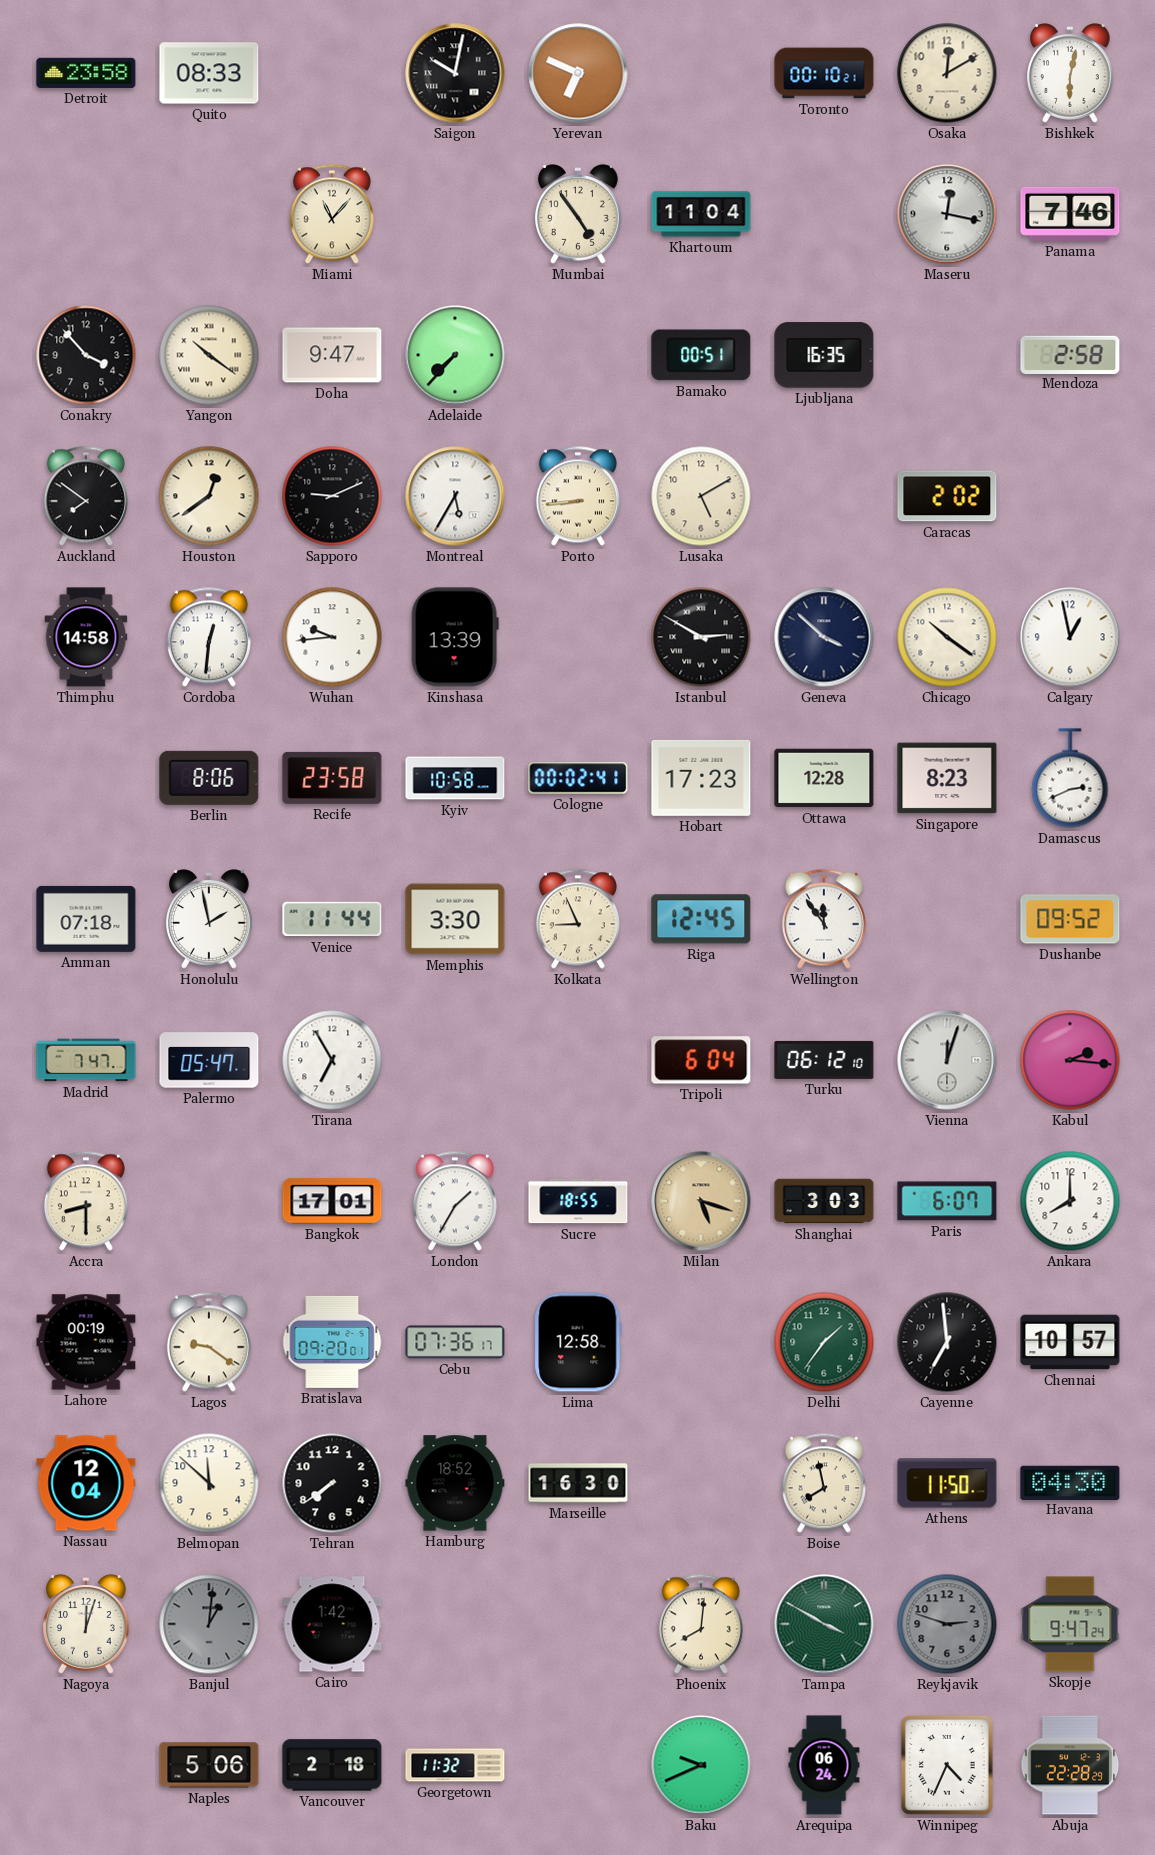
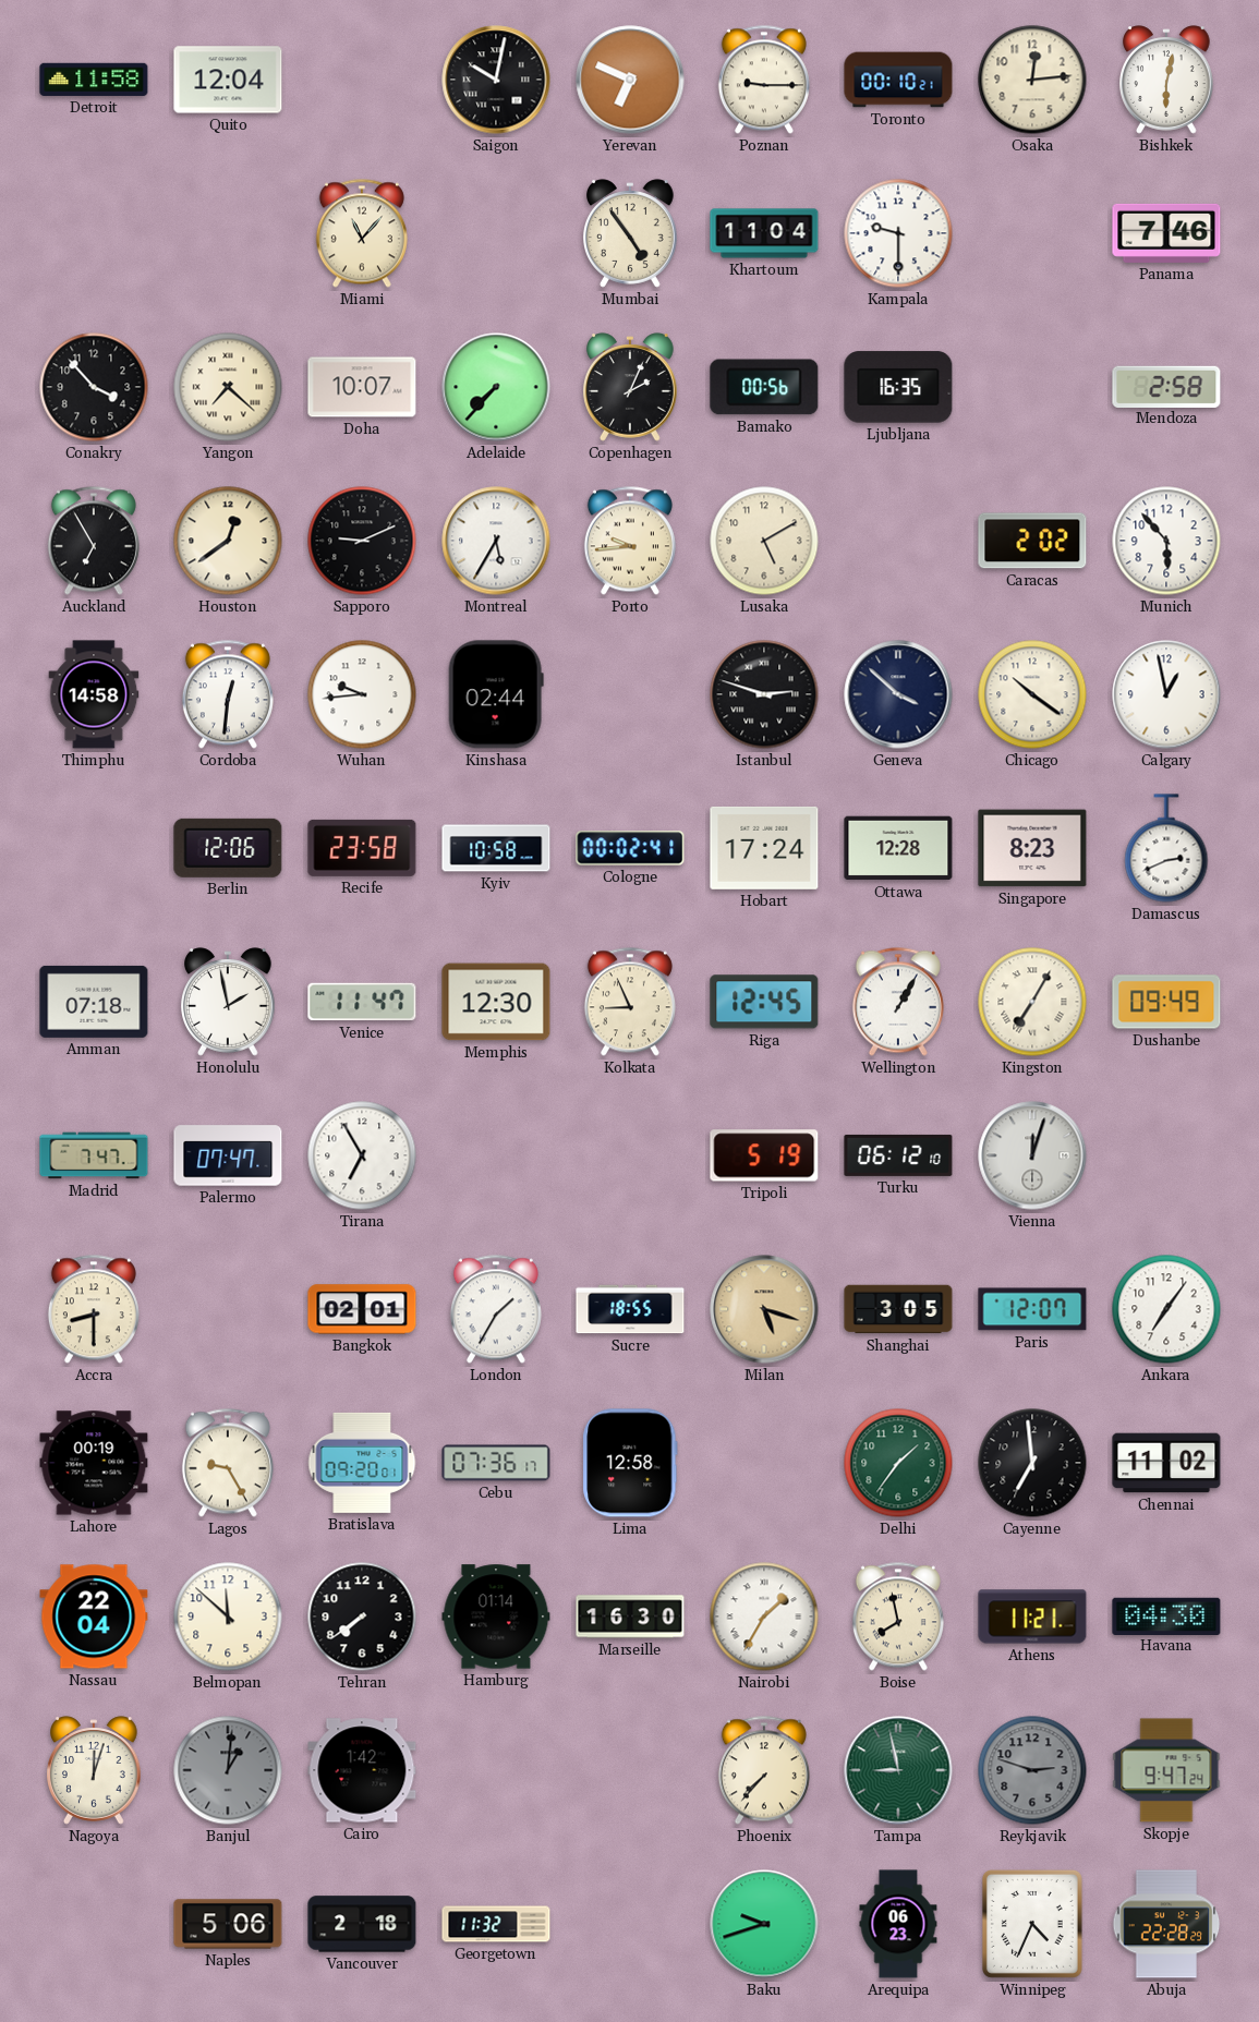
Detroit: 23:58 -> 11:58
Quito: 08:33 -> 12:04
Poznan: none -> 9:15
Osaka: 12:10 -> 12:14
Kampala: none -> 9:30
Maseru: 12:17 -> none
Yangon: 10:21 -> 7:22
Doha: 9:47 -> 10:07
Copenhagen: none -> 2:04
Bamako: 00:51 -> 00:56
Auckland: 7:51 -> 6:55
Porto: 8:44 -> 9:44
Munich: none -> 5:53
Kinshasa: 13:39 -> 02:44
Istanbul: 2:50 -> 2:48
Berlin: 8:06 -> 12:06
Hobart: 17:23 -> 17:24
Venice: 11:44 -> 11:47
Memphis: 3:30 -> 12:30
Wellington: 11:54 -> 1:05
Kingston: none -> 7:05
Dushanbe: 09:52 -> 09:49
Palermo: 05:47 -> 07:47
Tripoli: 6:04 -> 5:19
Kabul: 2:16 -> none
Bangkok: 17:01 -> 02:01
Shanghai: 3:03 -> 3:05
Paris: 6:07 -> 12:07
Ankara: 8:00 -> 7:06
Lagos: 9:21 -> 9:25
Chennai: 10:57 -> 11:02
Nassau: 12:04 -> 22:04
Hamburg: 18:52 -> 01:14
Nairobi: none -> 1:35
Athens: 11:50 -> 11:21
Phoenix: 8:01 -> 7:37
Tampa: 3:50 -> 8:58
Baku: 9:41 -> 9:42
Arequipa: 06:24 -> 06:23
